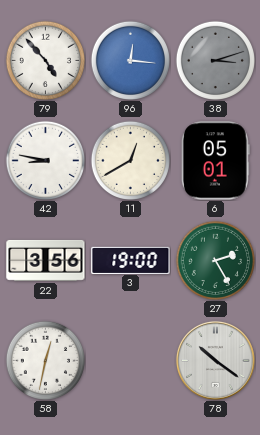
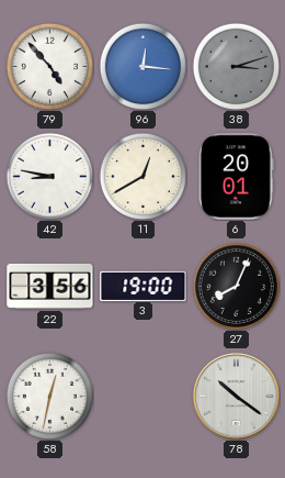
6: 05:01 -> 20:01
27: 2:25 -> 8:04
27 dial: green -> black
